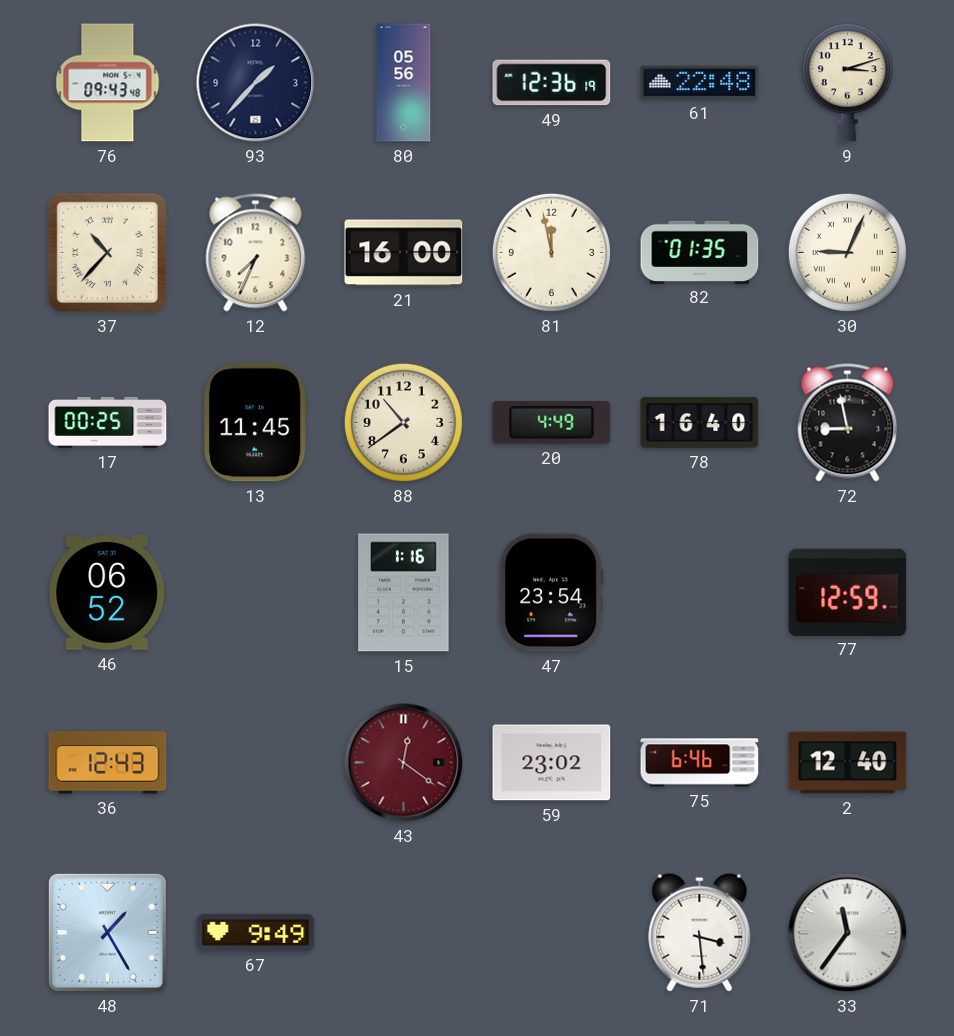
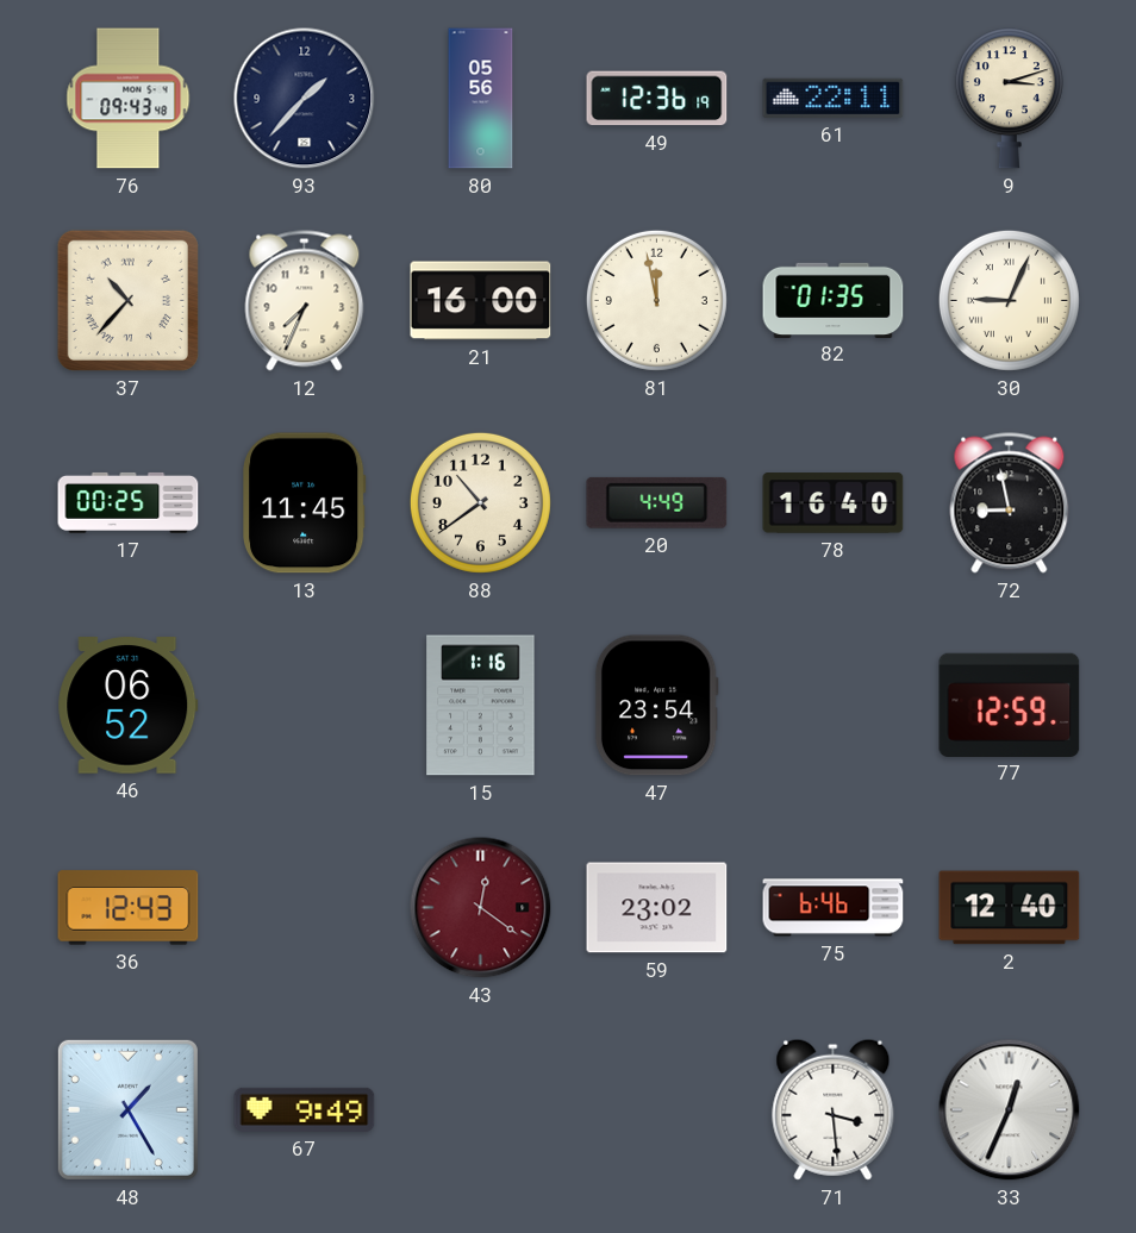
61: 22:48 -> 22:11
33: 11:36 -> 12:34
